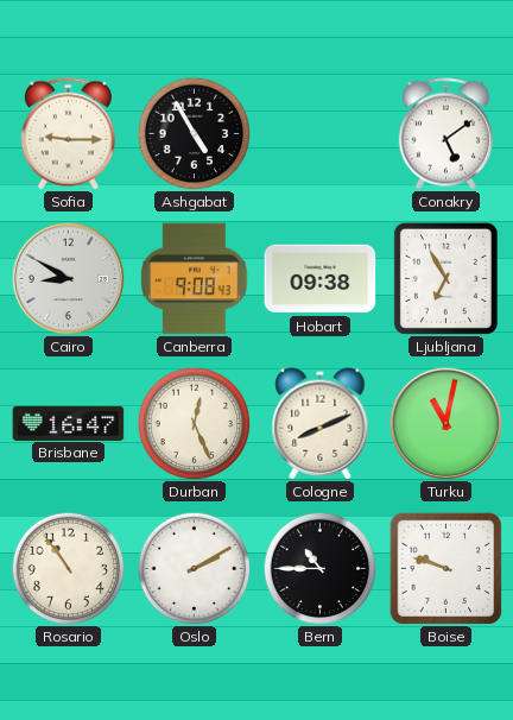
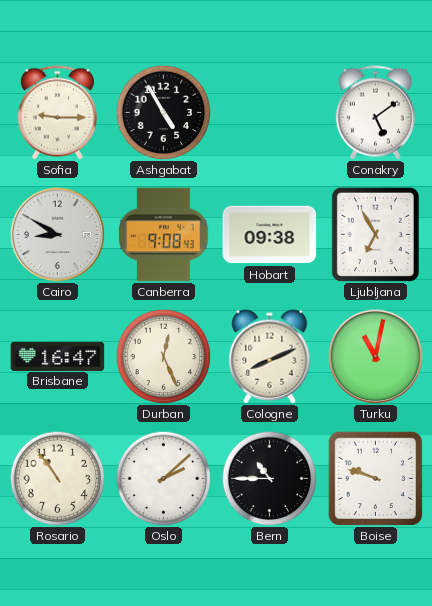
Oslo: 2:10 -> 2:08
